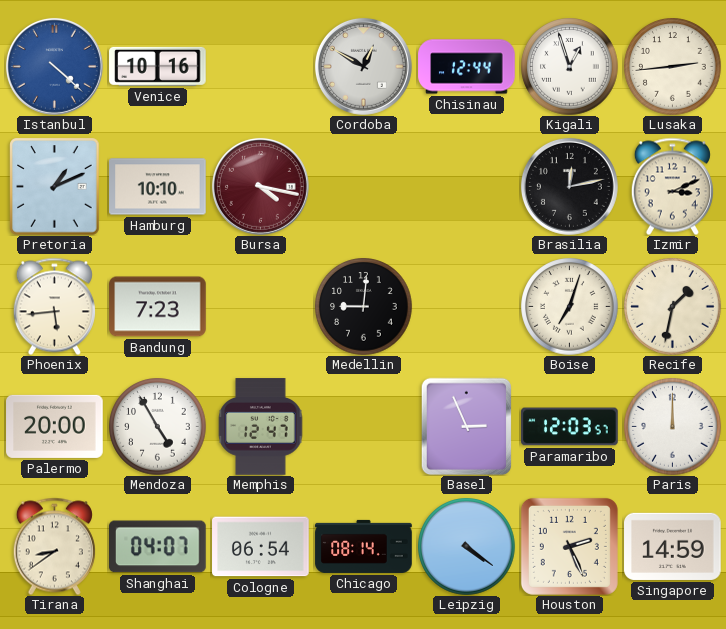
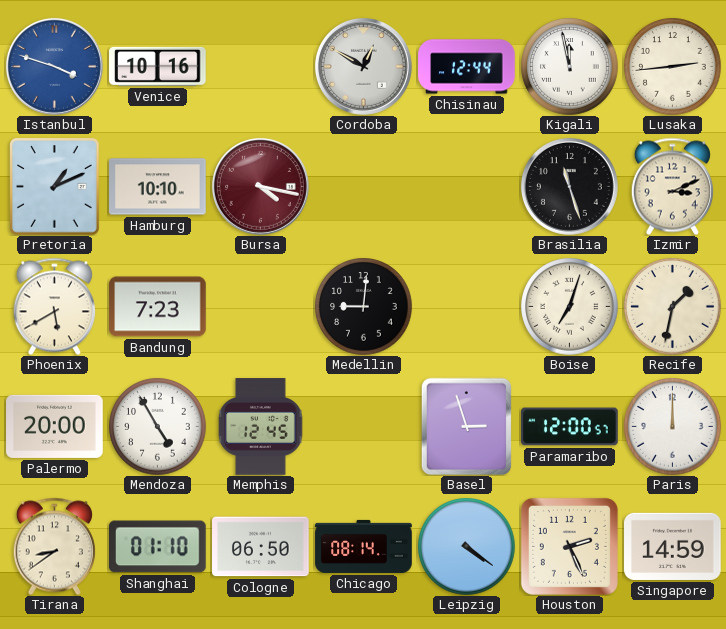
Istanbul: 4:22 -> 3:48
Kigali: 12:57 -> 11:58
Brasilia: 12:13 -> 11:27
Phoenix: 5:44 -> 5:40
Memphis: 12:47 -> 12:45
Basel: 2:56 -> 2:57
Paramaribo: 12:03 -> 12:00
Shanghai: 04:07 -> 01:10
Cologne: 06:54 -> 06:50
